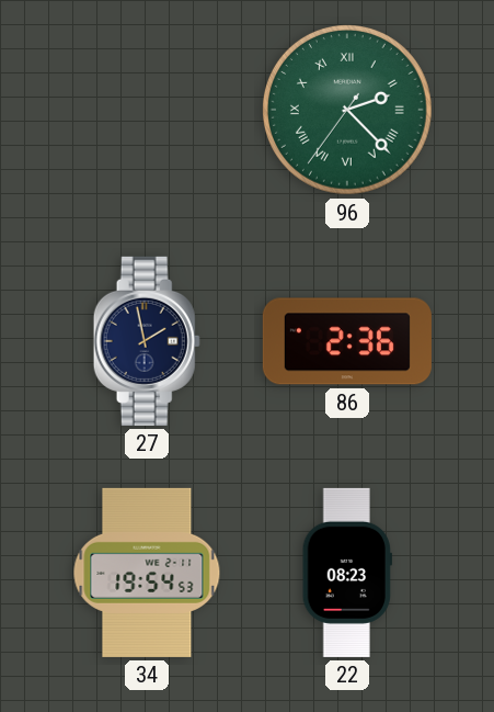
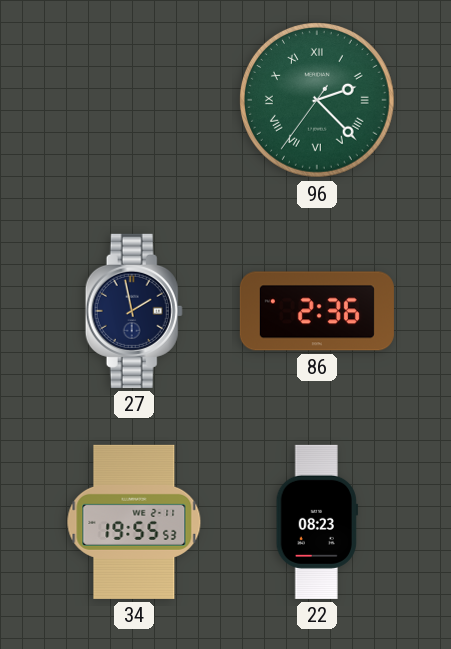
34: 19:54 -> 19:55
